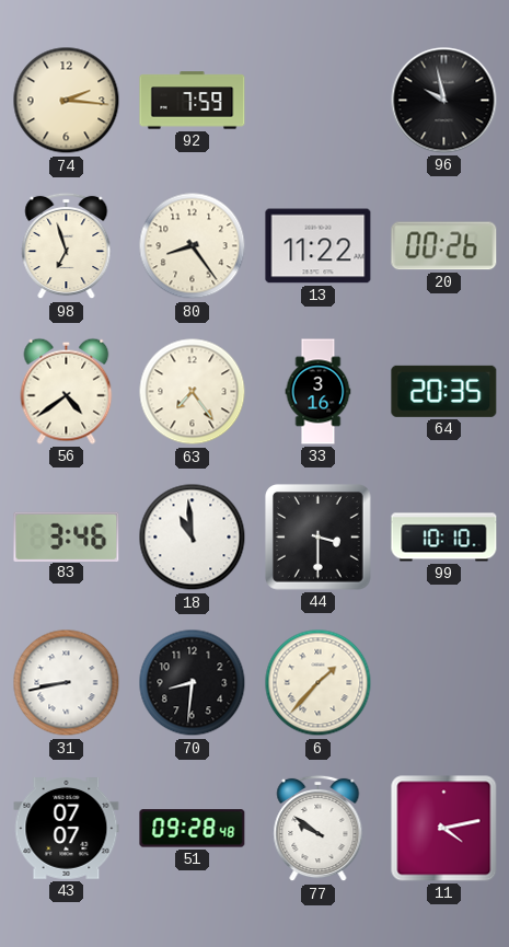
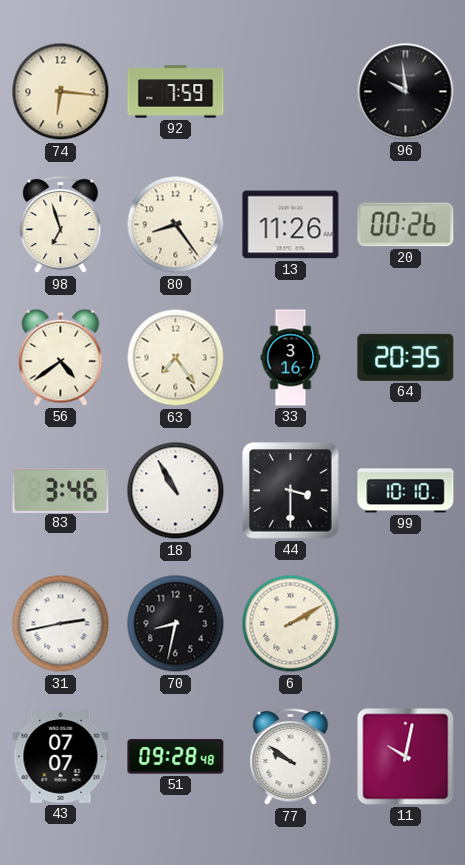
74: 2:16 -> 6:16
96: 9:58 -> 9:59
13: 11:22 -> 11:26
18: 10:59 -> 10:55
31: 8:43 -> 2:43
70: 8:31 -> 8:32
6: 1:37 -> 2:10
11: 4:13 -> 10:02
